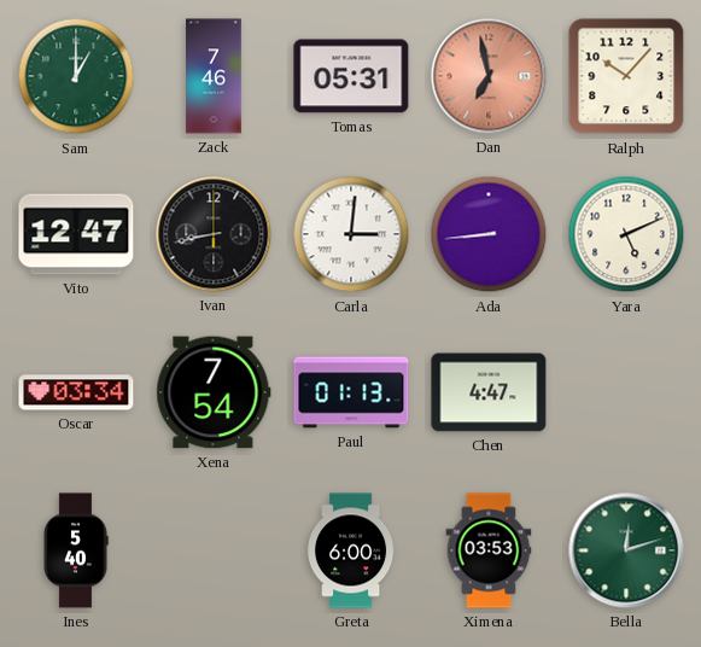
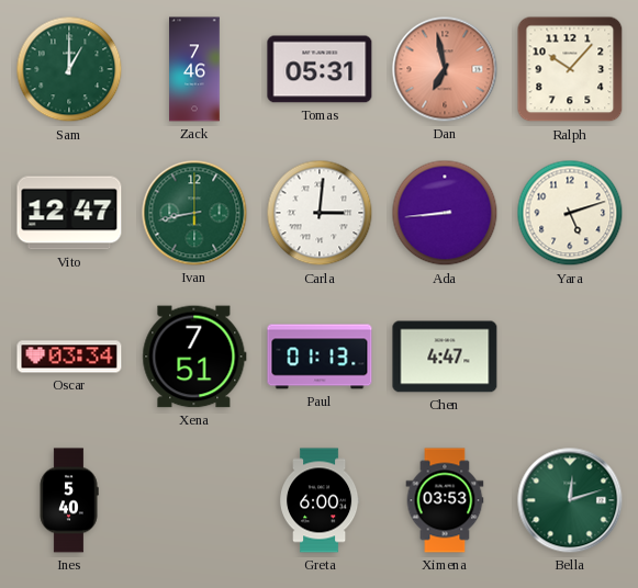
Ivan dial: black -> green
Yara: 5:11 -> 5:12
Xena: 7:54 -> 7:51
